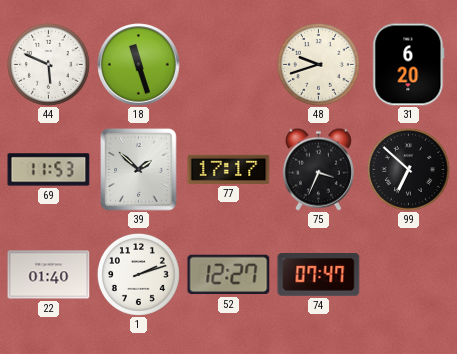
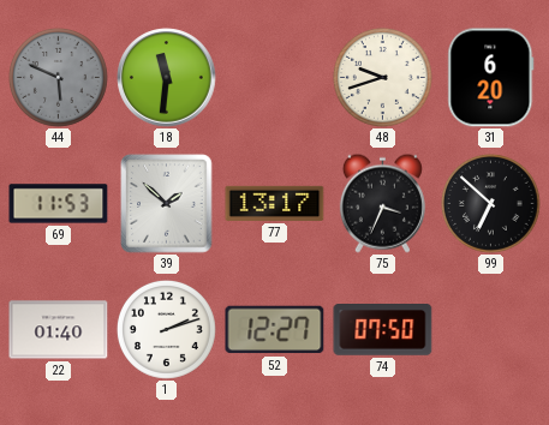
44 dial: white -> grey
18: 11:27 -> 11:31
77: 17:17 -> 13:17
74: 07:47 -> 07:50
